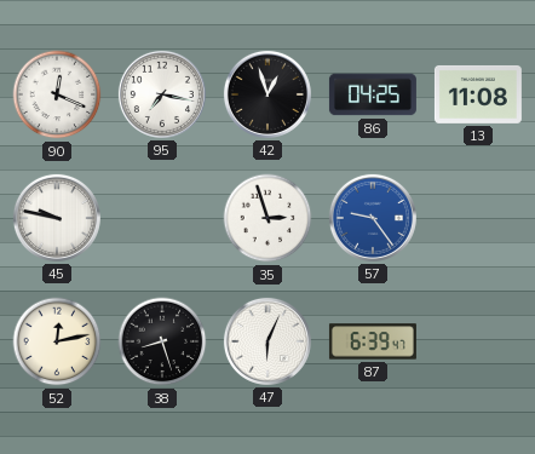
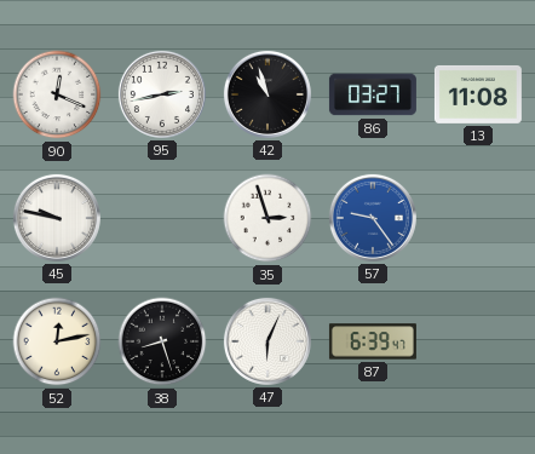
95: 7:17 -> 2:43
42: 12:57 -> 10:57
86: 04:25 -> 03:27
